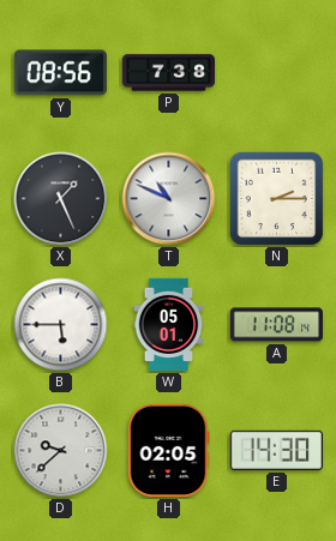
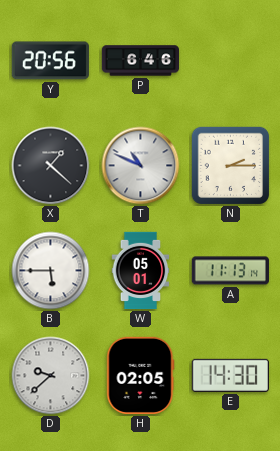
Y: 08:56 -> 20:56
P: 7:38 -> 6:46
X: 1:26 -> 1:22
A: 11:08 -> 11:13
